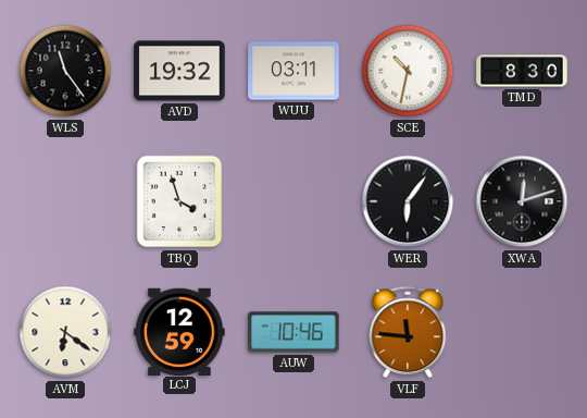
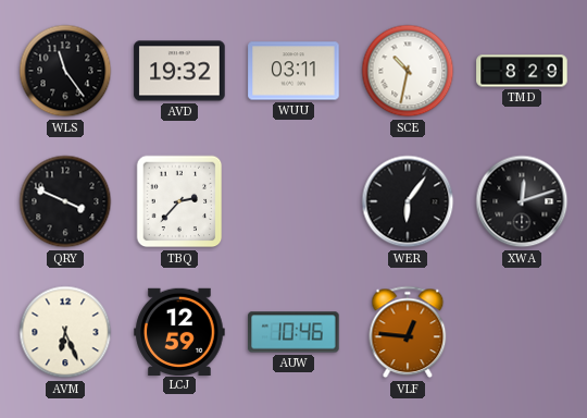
TMD: 8:30 -> 8:29
QRY: none -> 3:49
TBQ: 3:57 -> 2:37
AVM: 6:21 -> 6:26
VLF: 11:46 -> 12:46
